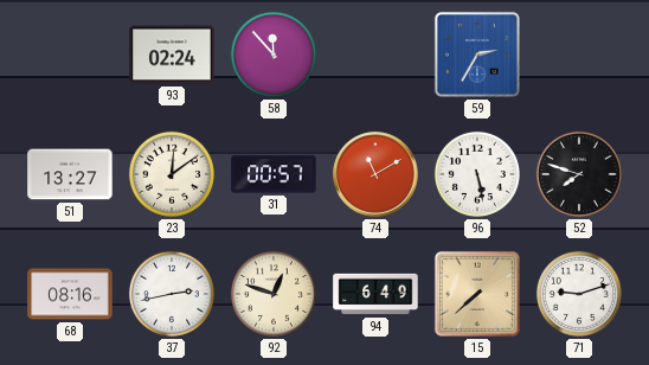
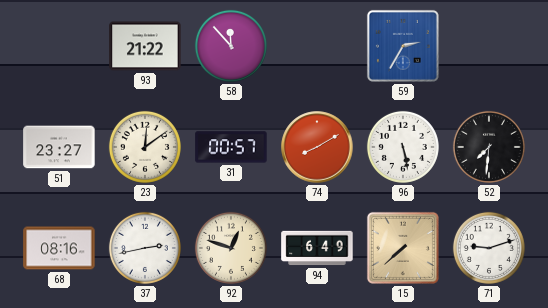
93: 02:24 -> 21:22
51: 13:27 -> 23:27
74: 11:10 -> 8:10
52: 7:48 -> 7:31
